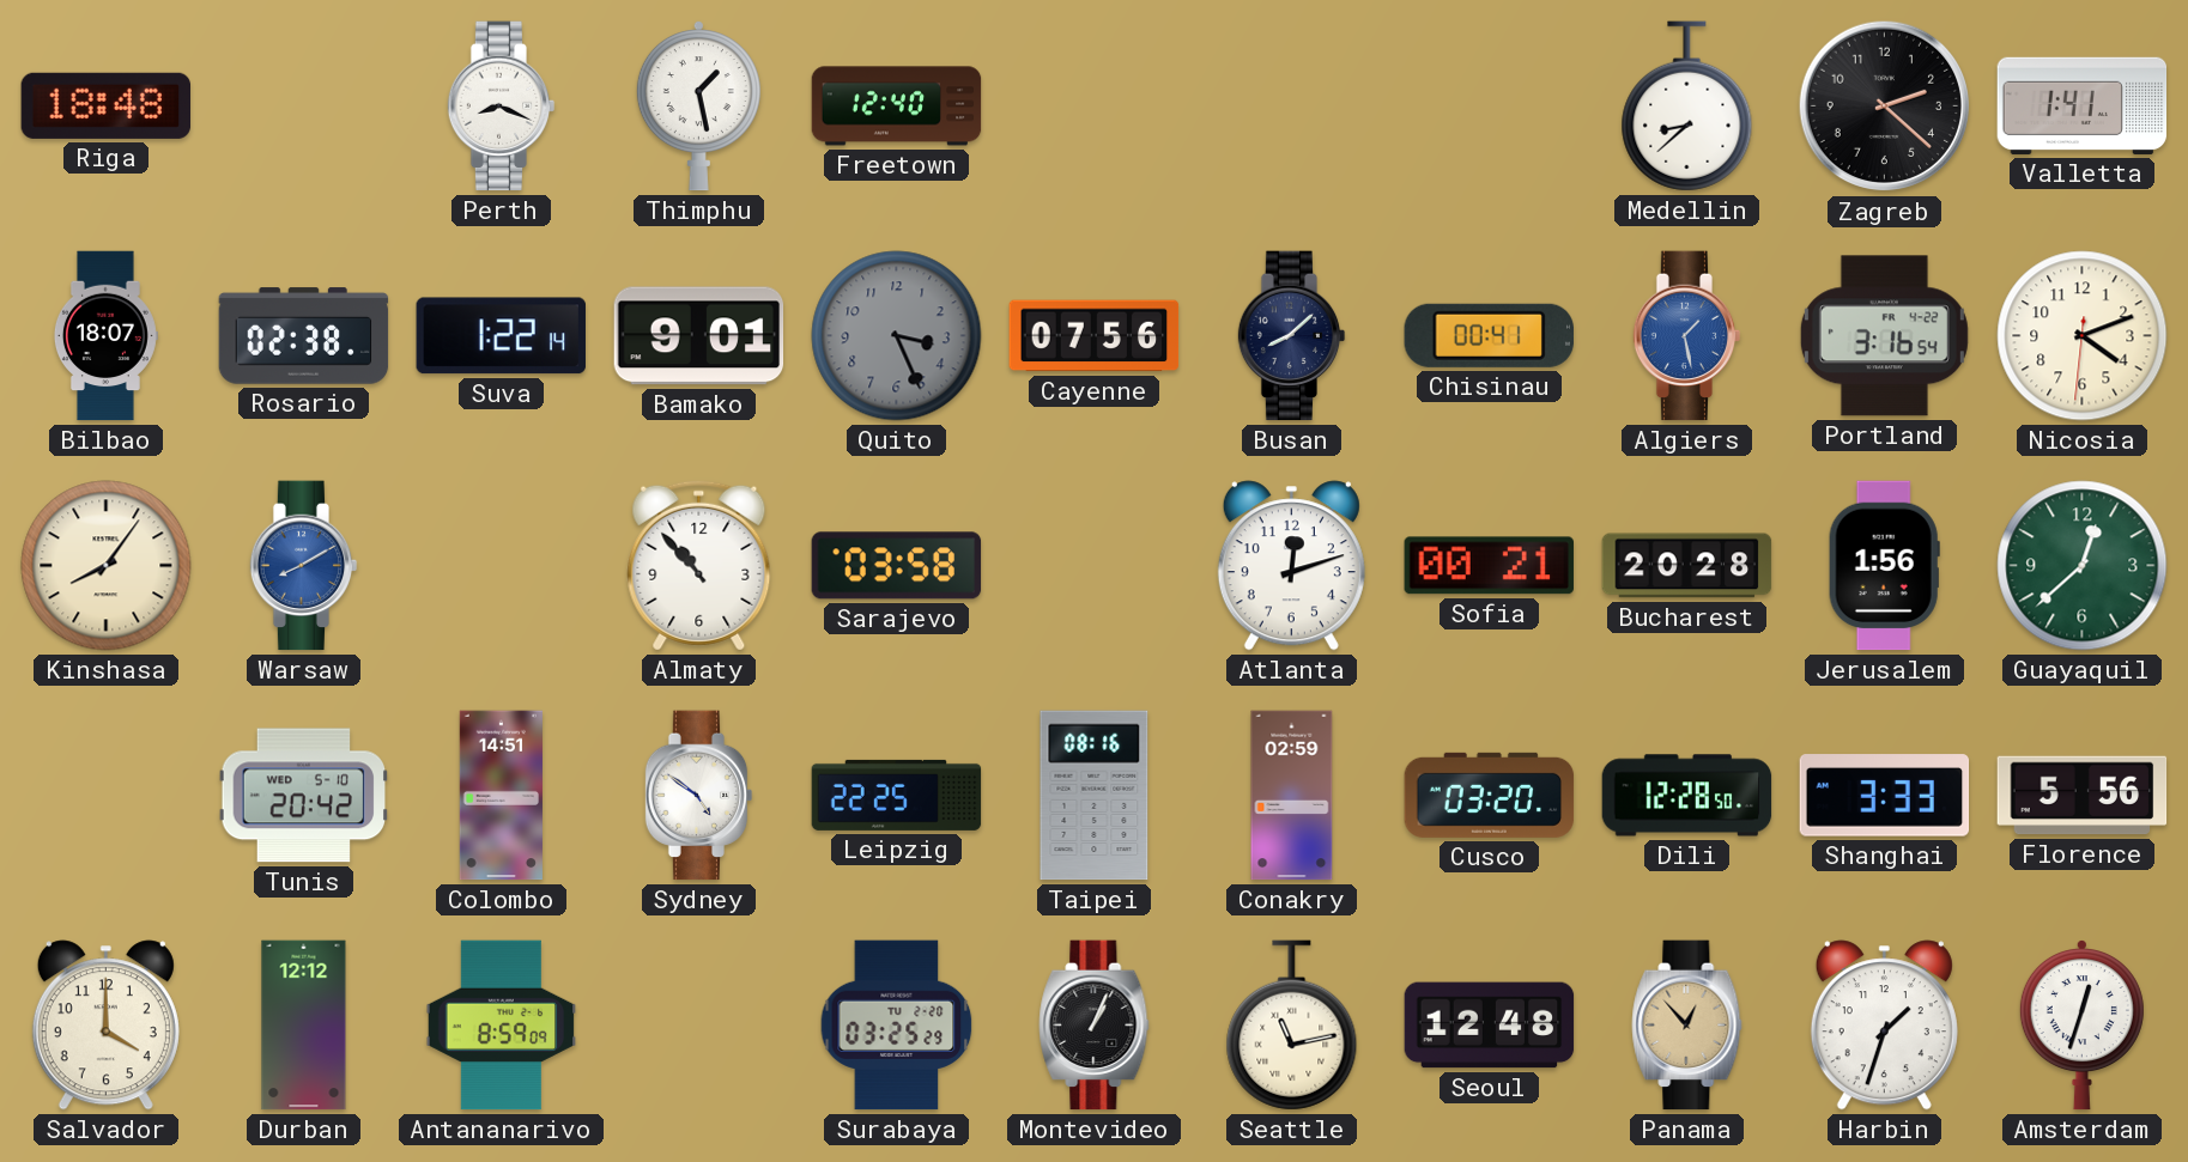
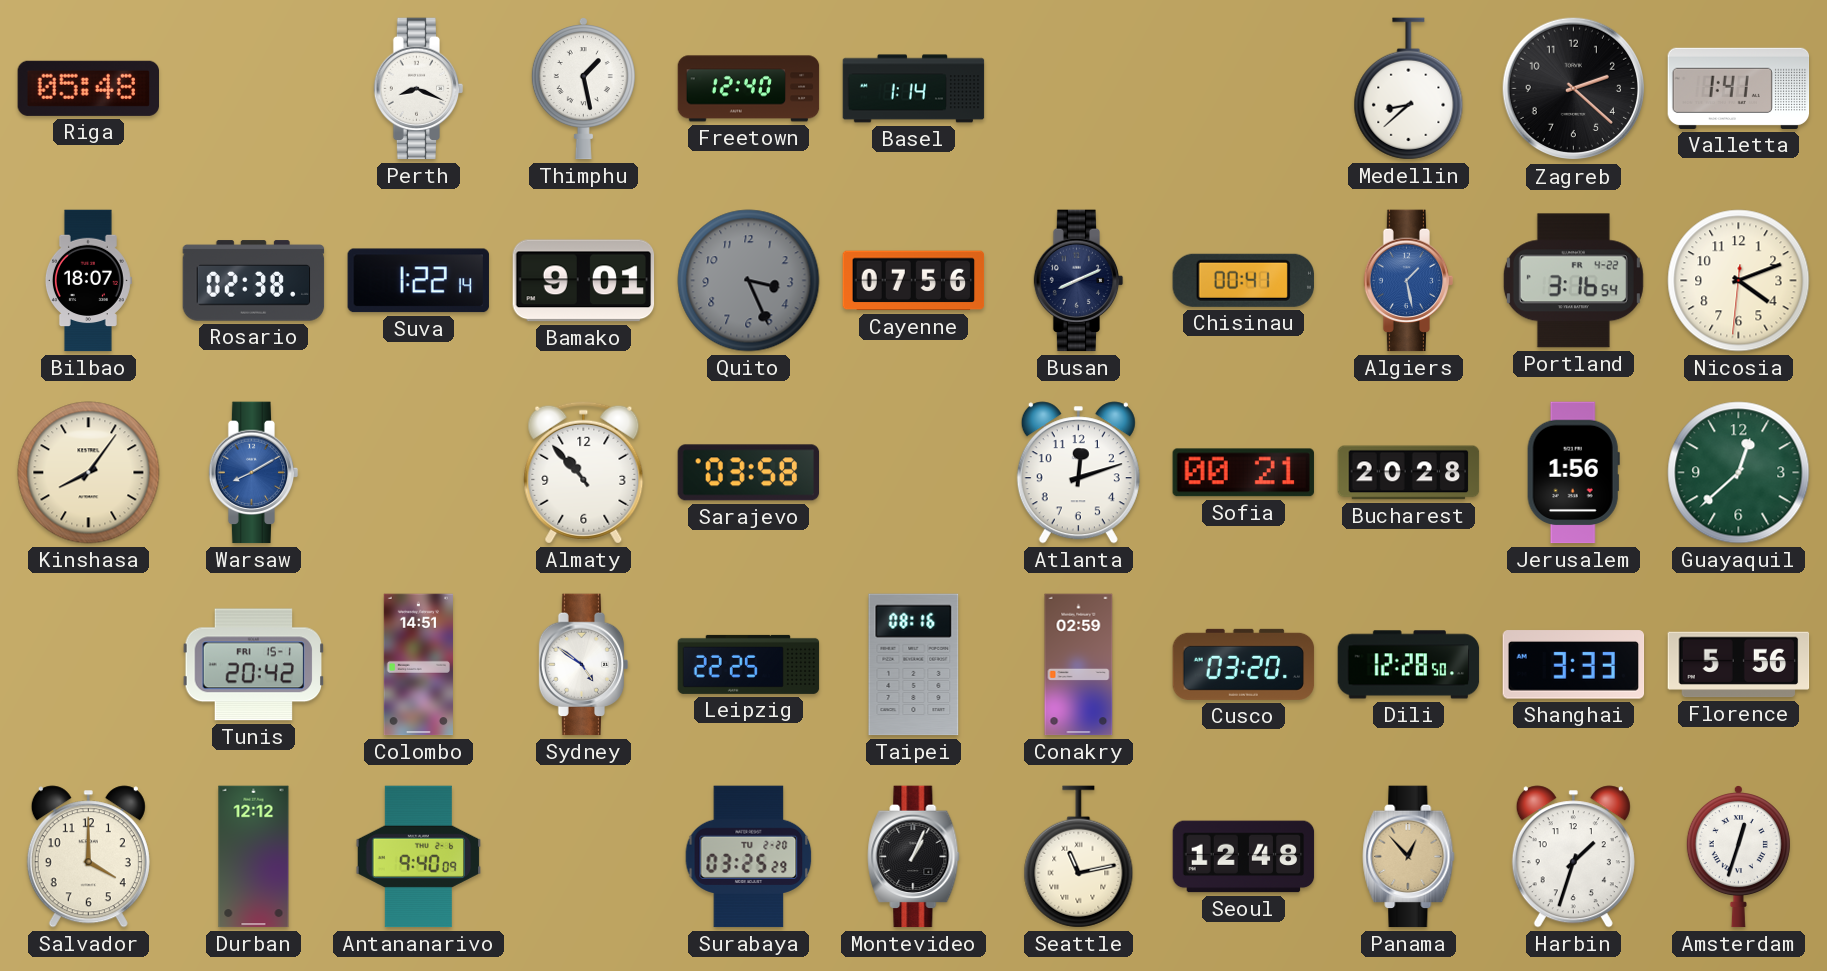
Riga: 18:48 -> 05:48
Basel: none -> 1:14
Busan: 8:08 -> 8:11
Tunis date: WED 5-10 -> FRI 15-1
Antananarivo: 8:59 -> 9:40
